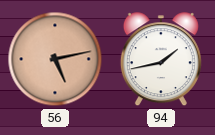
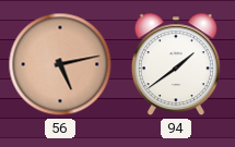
94: 1:43 -> 1:39
